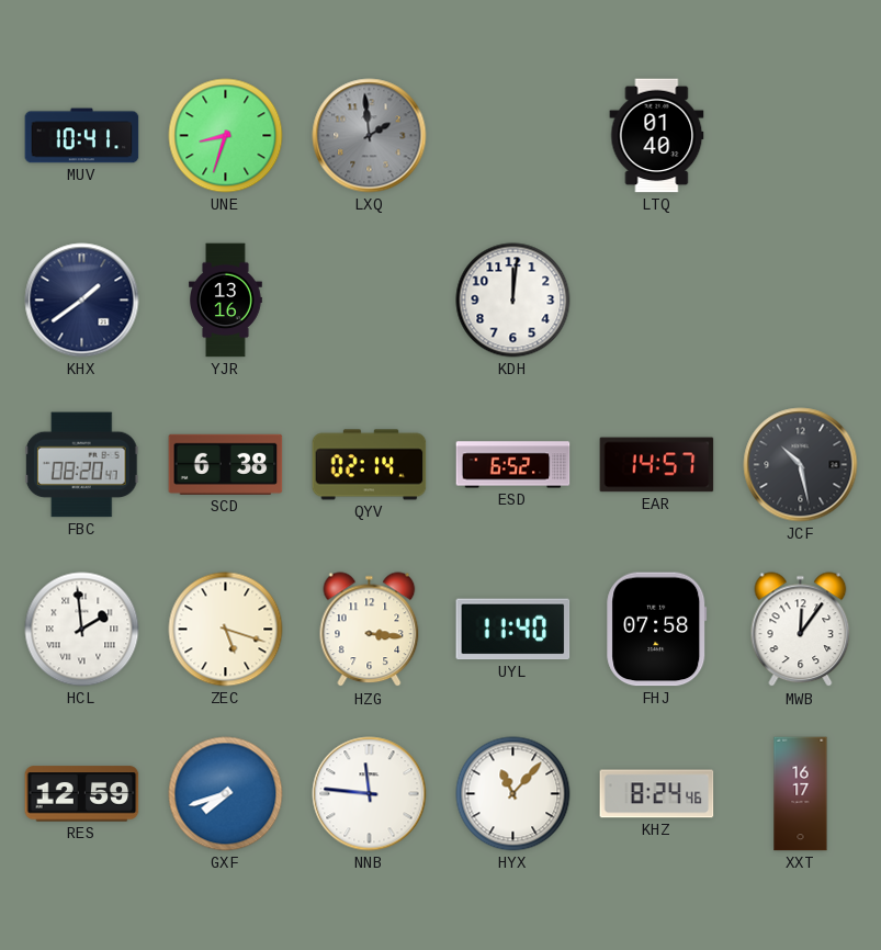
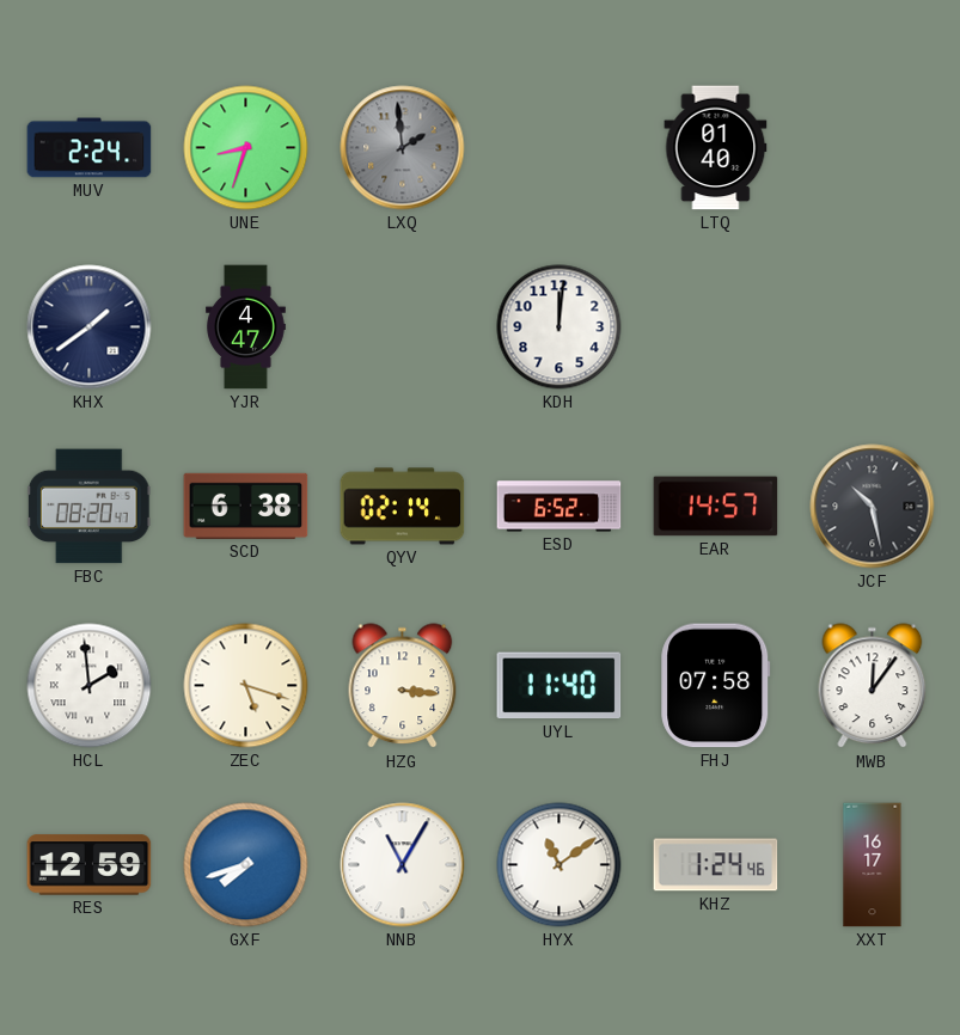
MUV: 10:41 -> 2:24
YJR: 13:16 -> 4:47
NNB: 11:46 -> 11:05
HYX: 11:07 -> 11:09
KHZ: 8:24 -> 1:24
